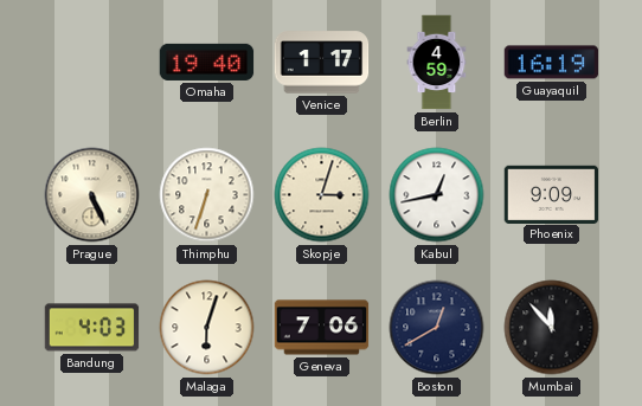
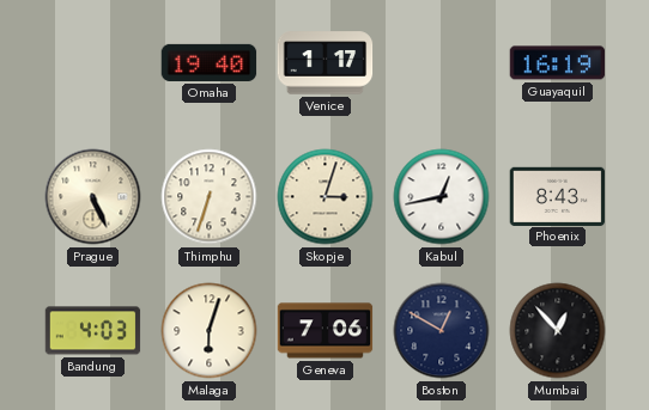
Berlin: 4:59 -> none
Phoenix: 9:09 -> 8:43
Boston: 12:40 -> 12:50
Mumbai: 11:53 -> 12:53
